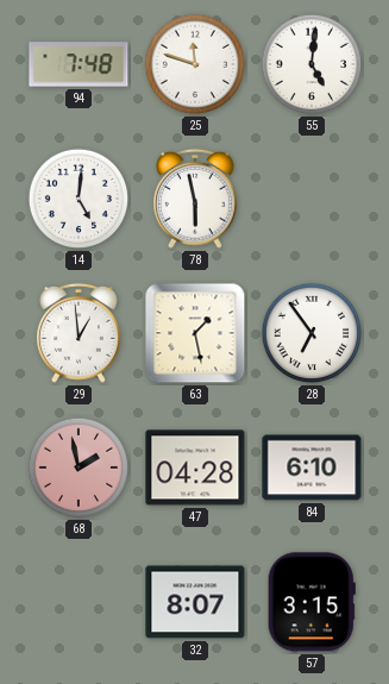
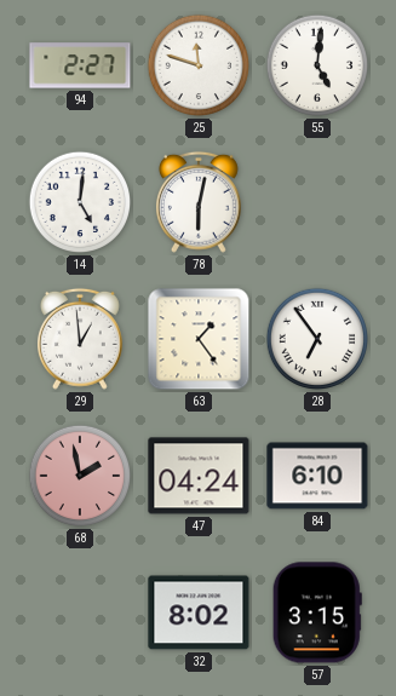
94: 7:48 -> 2:27
78: 5:58 -> 6:02
63: 1:28 -> 1:24
47: 04:28 -> 04:24
32: 8:07 -> 8:02
